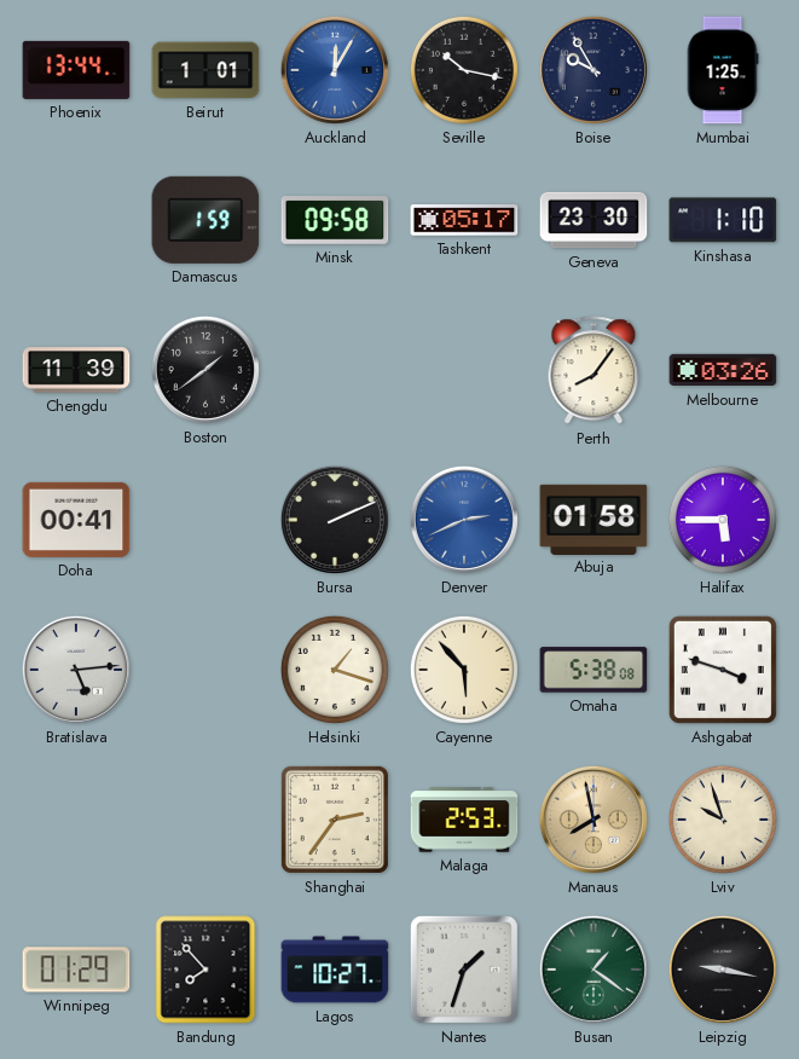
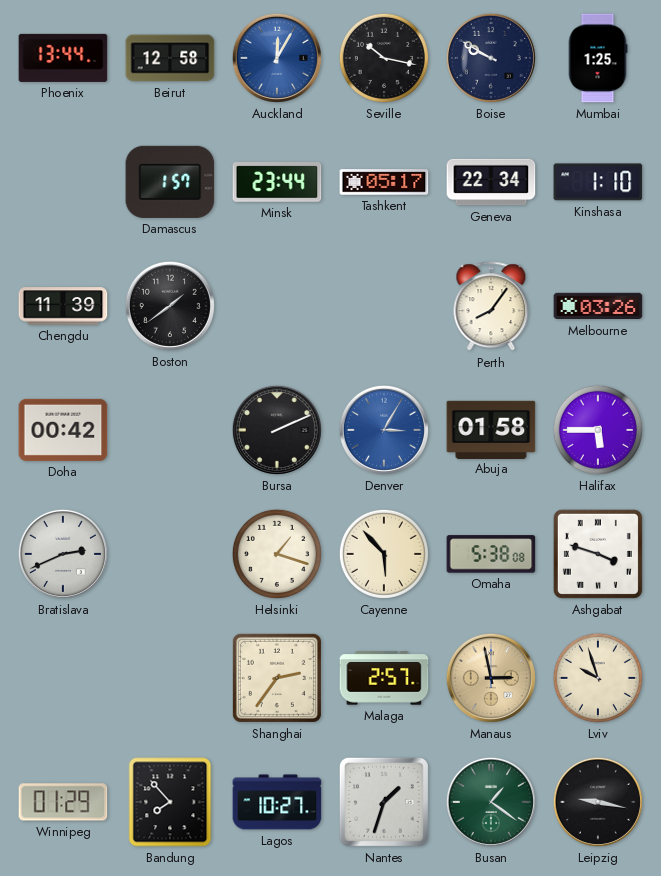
Beirut: 1:01 -> 12:58
Boise: 9:55 -> 9:50
Damascus: 1:59 -> 1:57
Minsk: 09:58 -> 23:44
Geneva: 23:30 -> 22:34
Doha: 00:41 -> 00:42
Denver: 2:41 -> 3:05
Bratislava: 5:14 -> 2:41
Malaga: 2:53 -> 2:57
Manaus: 7:58 -> 2:58
